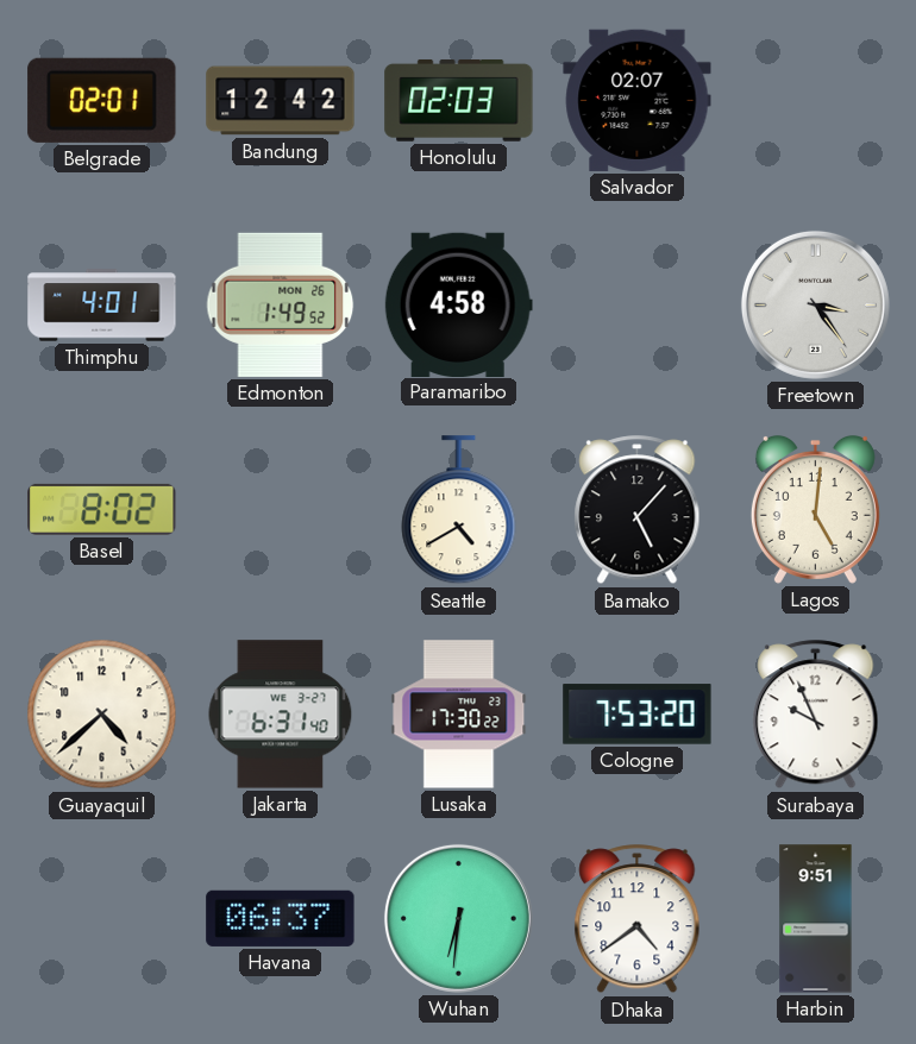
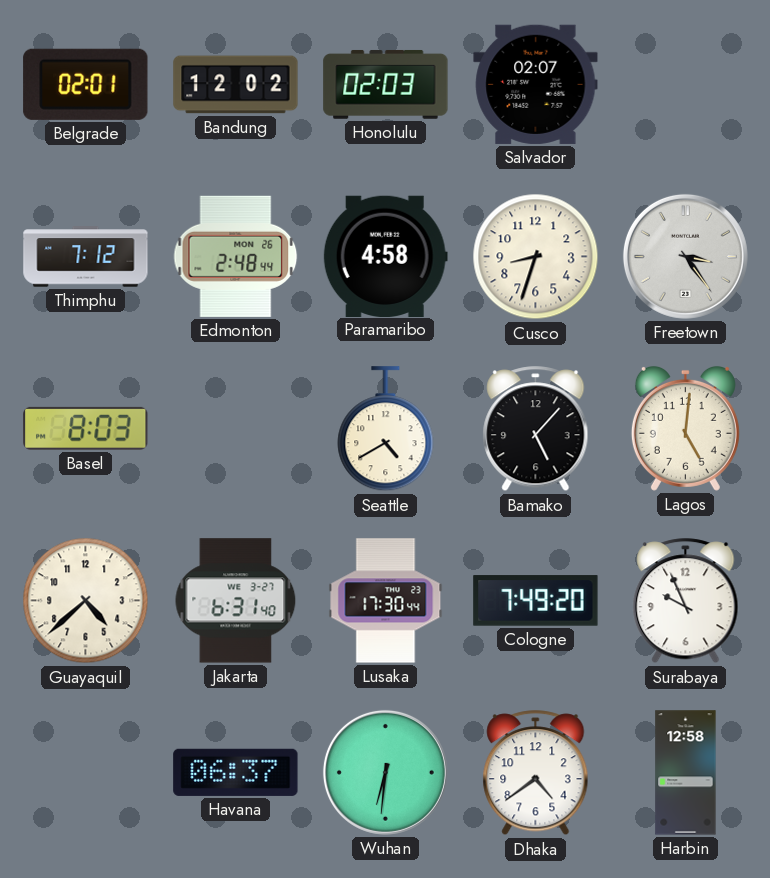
Bandung: 12:42 -> 12:02
Thimphu: 4:01 -> 7:12
Edmonton: 1:49 -> 2:48
Cusco: none -> 8:33
Basel: 8:02 -> 8:03
Lusaka: 17:30:22 -> 17:30:44
Cologne: 7:53 -> 7:49
Harbin: 9:51 -> 12:58
